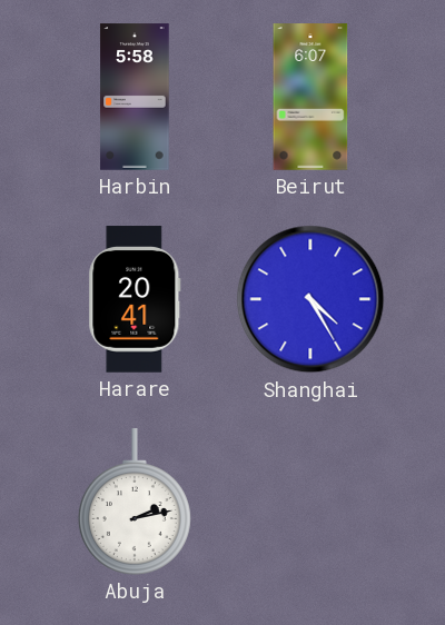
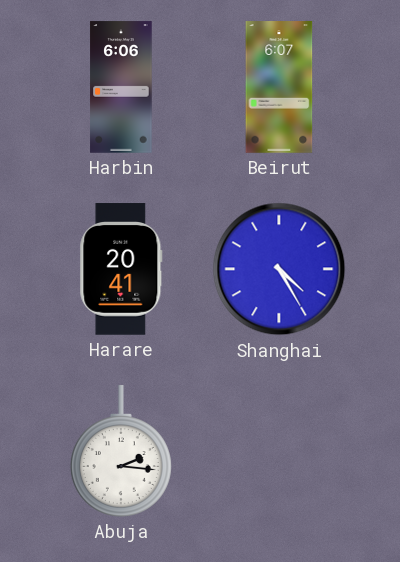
Harbin: 5:58 -> 6:06
Abuja: 2:13 -> 2:16
